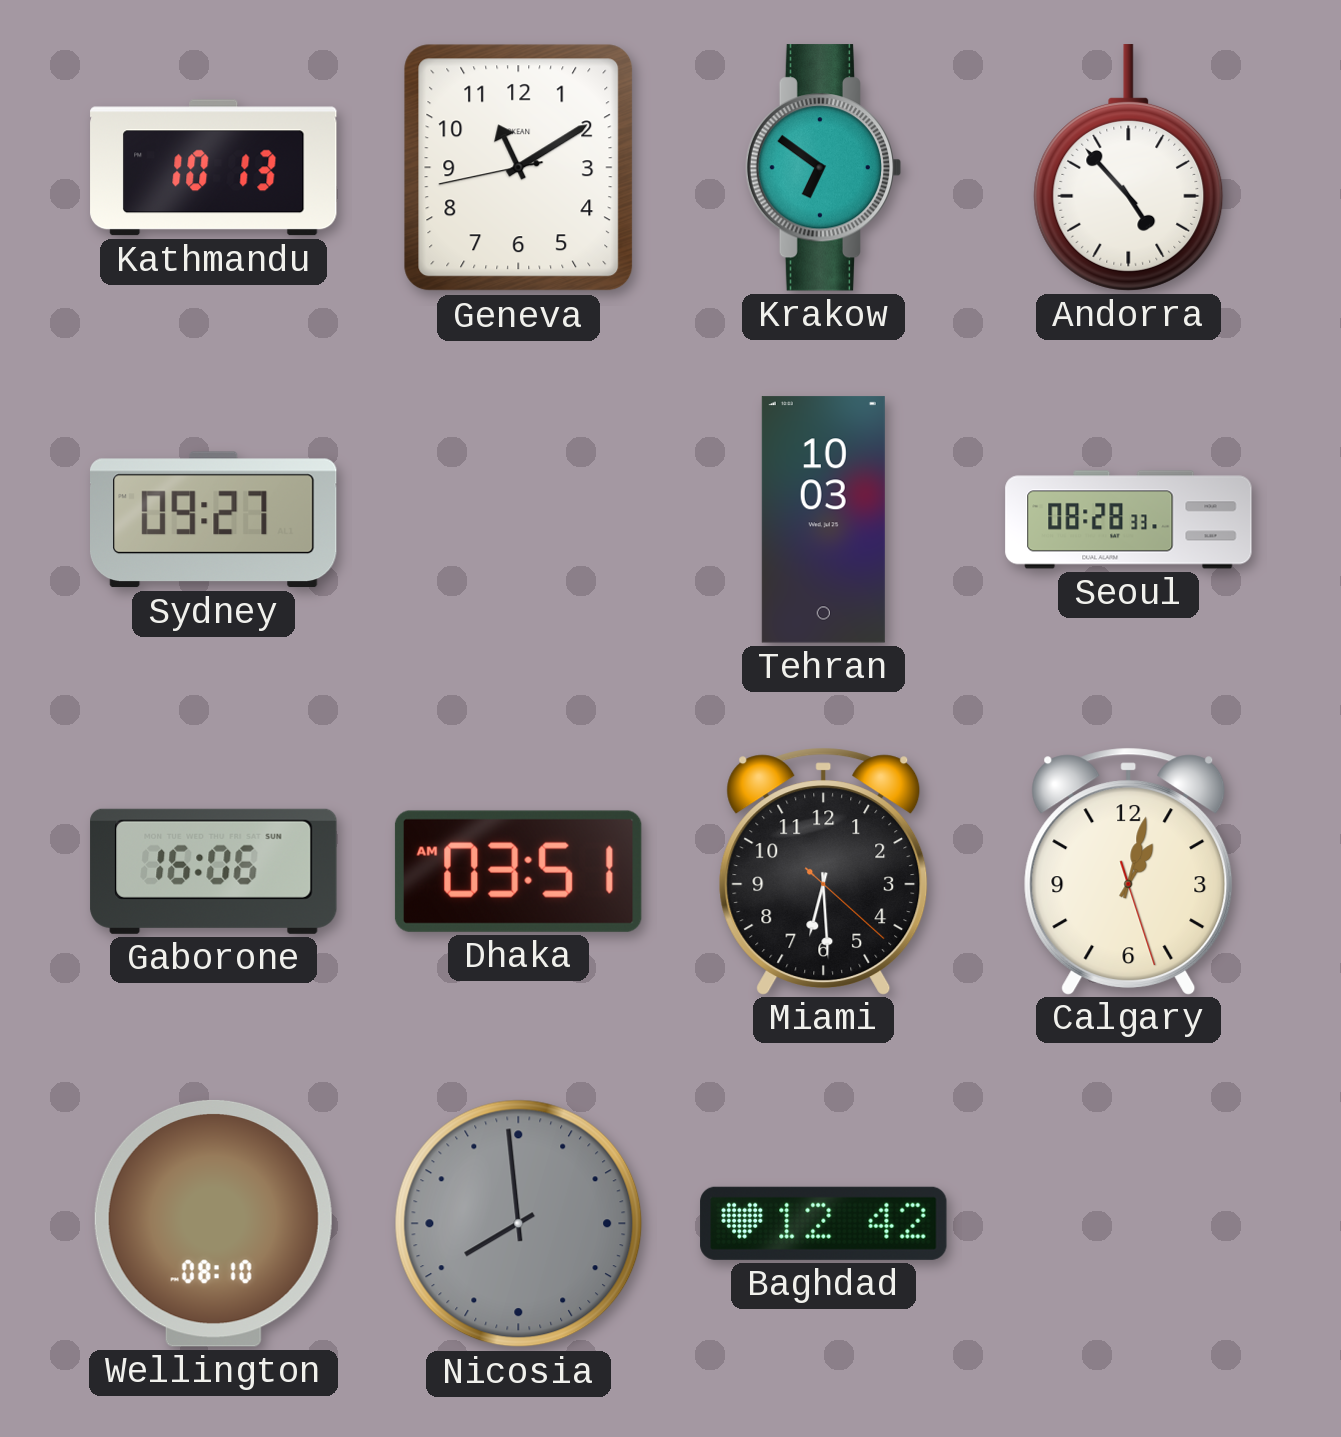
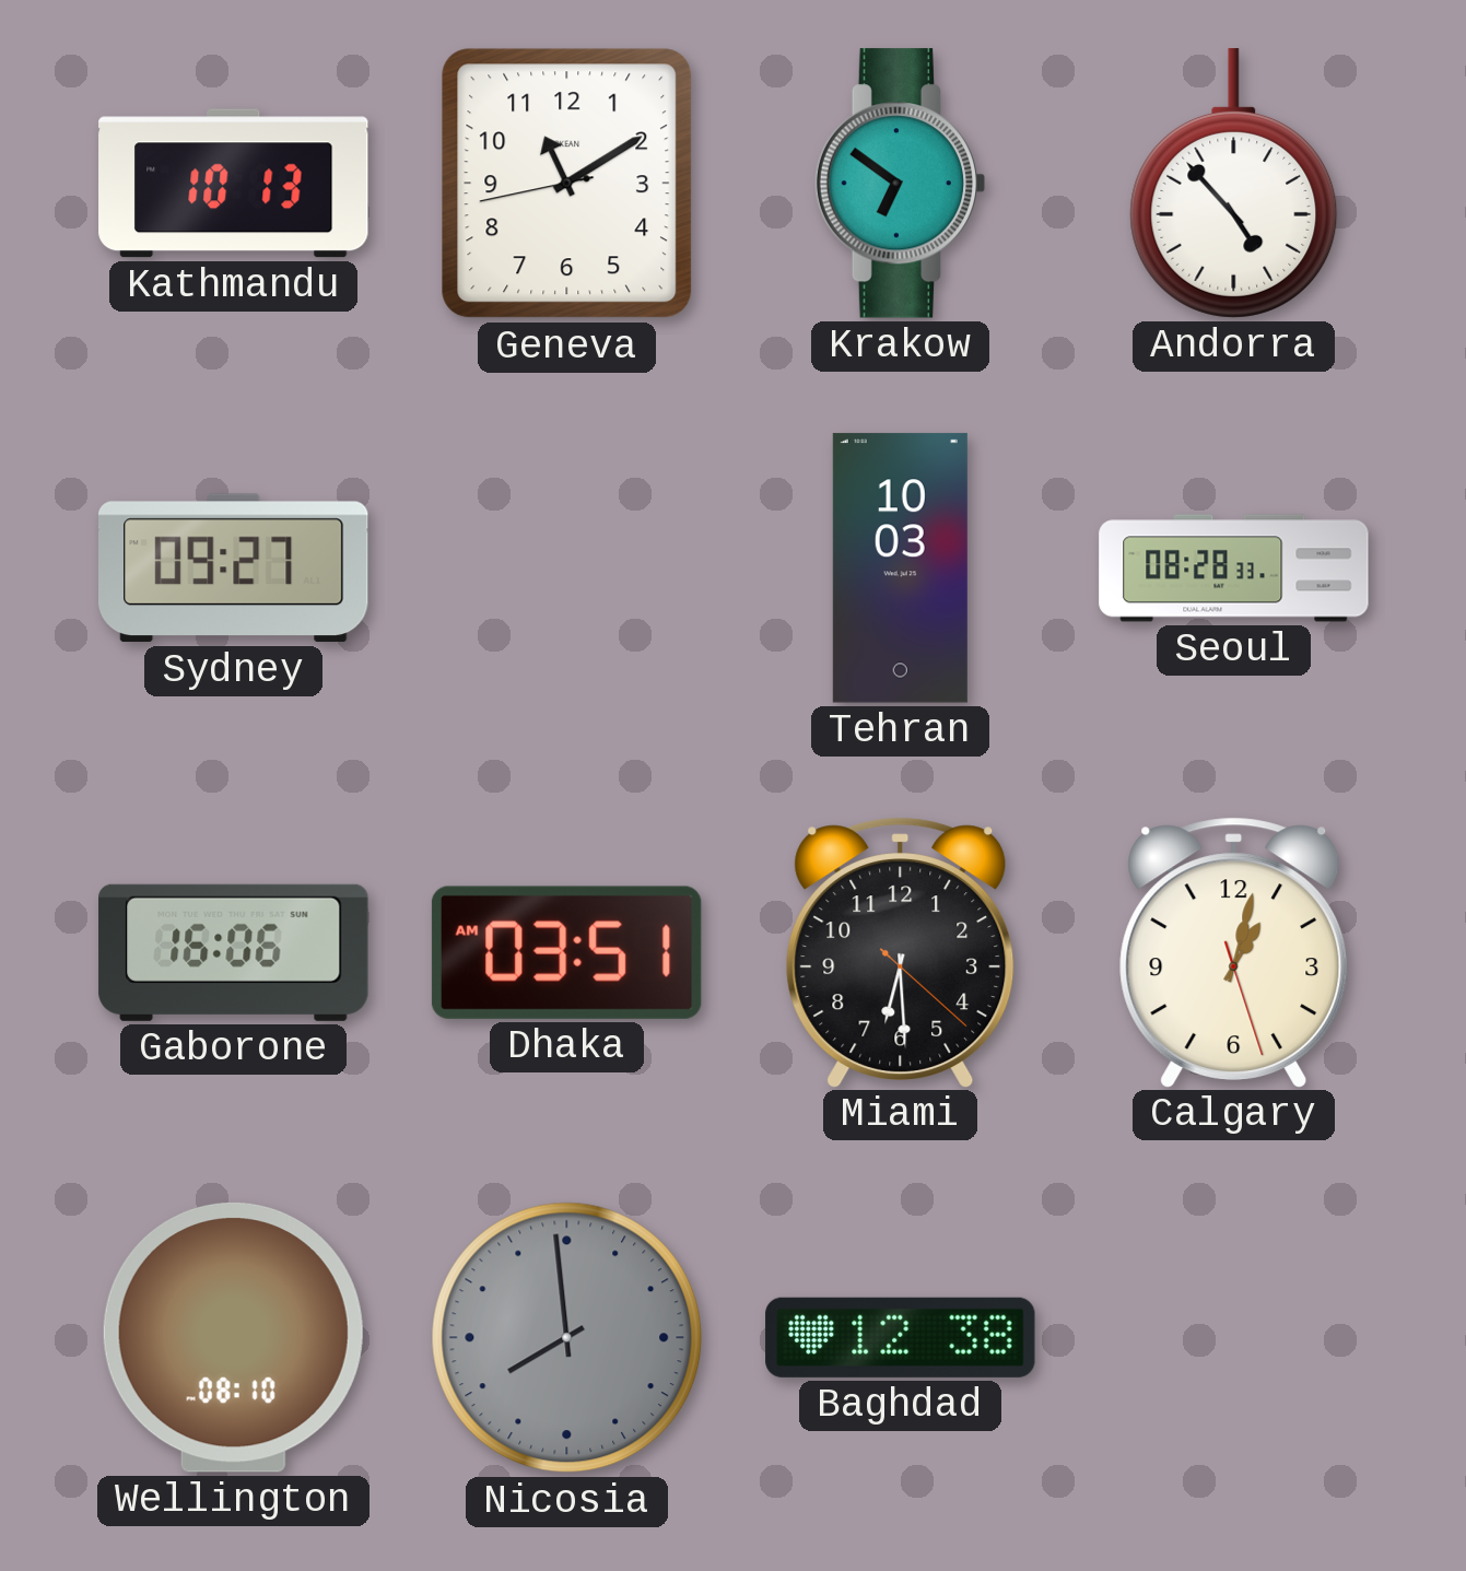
Baghdad: 12:42 -> 12:38
